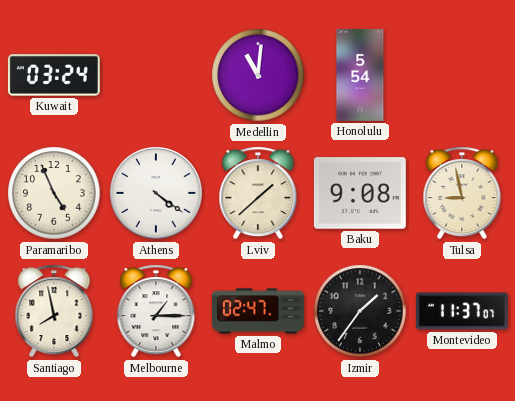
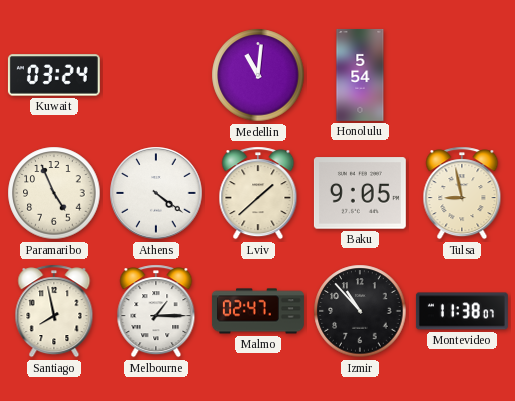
Baku: 9:08 -> 9:05
Izmir: 1:36 -> 10:53
Montevideo: 11:37 -> 11:38
